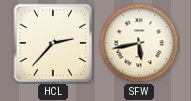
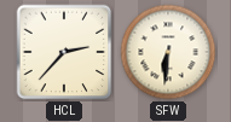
SFW: 5:43 -> 6:31
